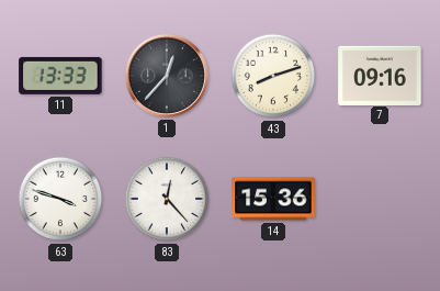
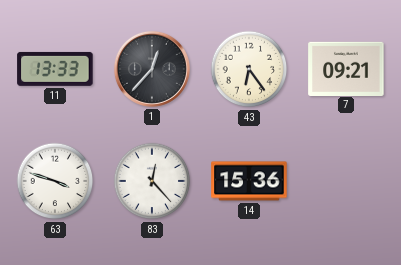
43: 8:12 -> 6:24
7: 09:16 -> 09:21
